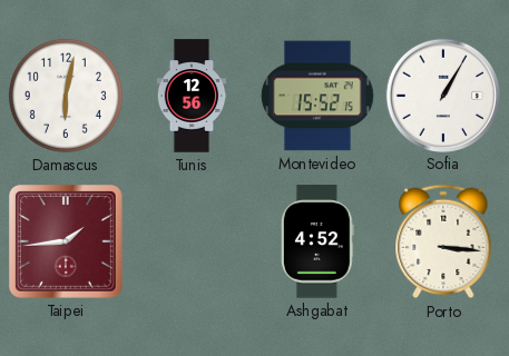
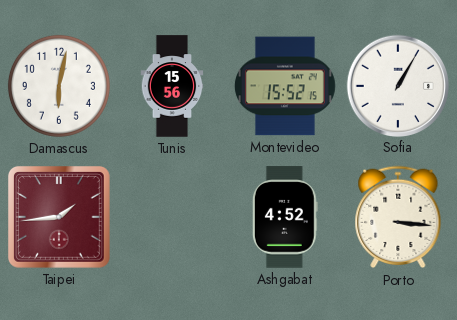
Tunis: 12:56 -> 15:56
